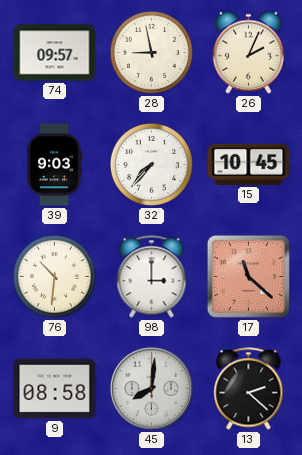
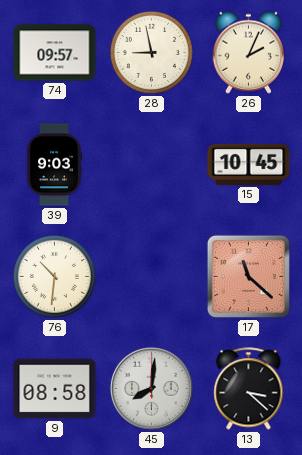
32: 7:37 -> none
98: 3:00 -> none
13: 2:22 -> 3:22
